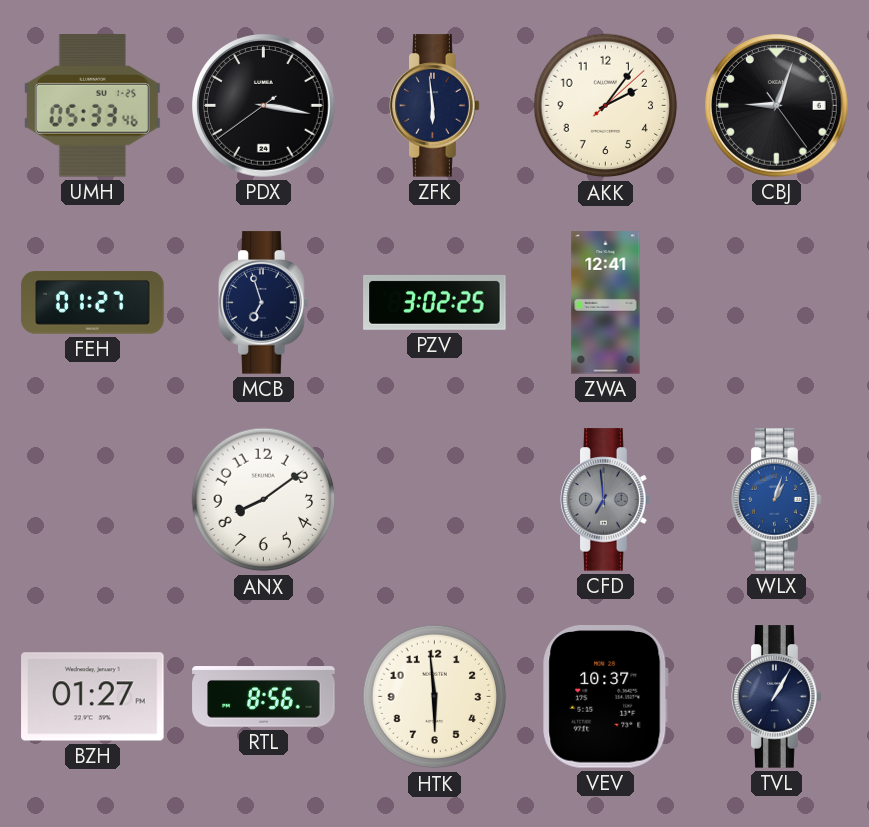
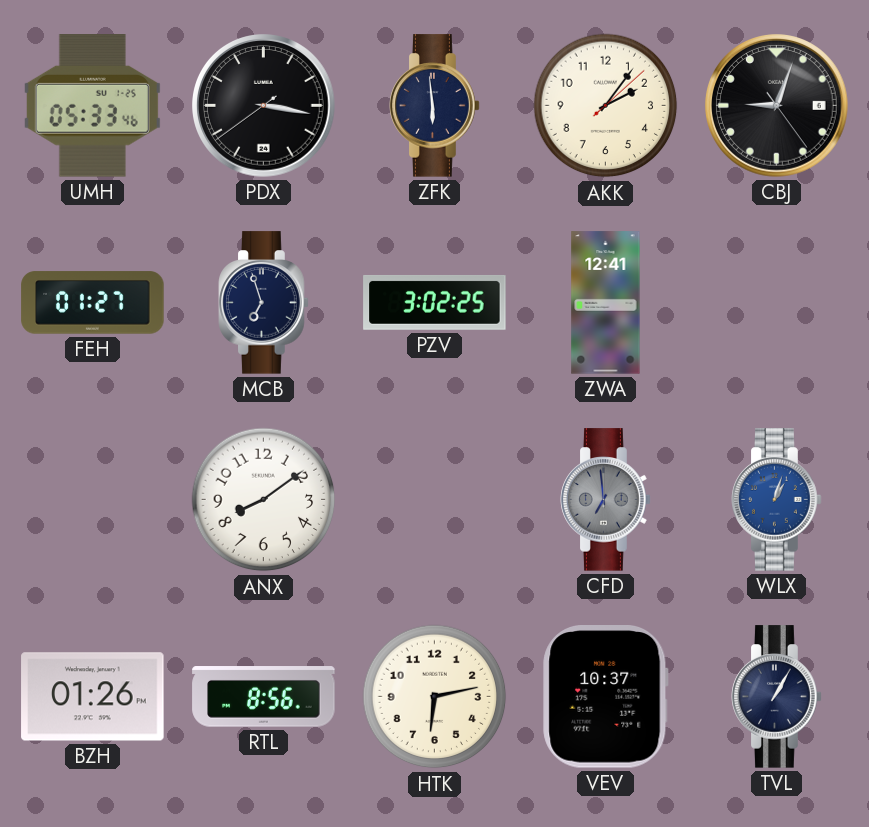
BZH: 01:27 -> 01:26
HTK: 5:59 -> 6:13
